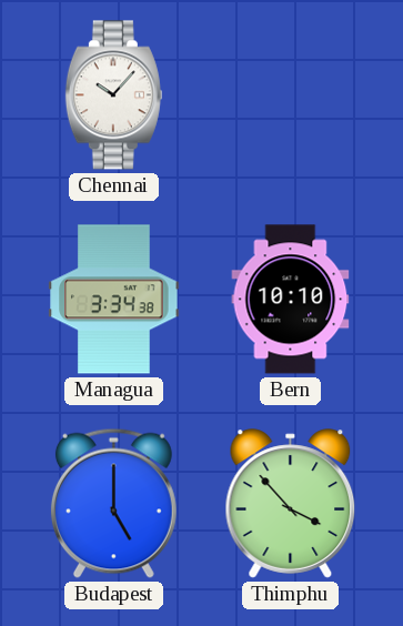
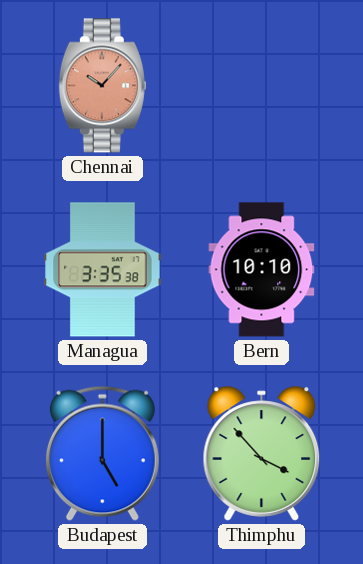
Chennai dial: white -> salmon
Managua: 3:34 -> 3:35
